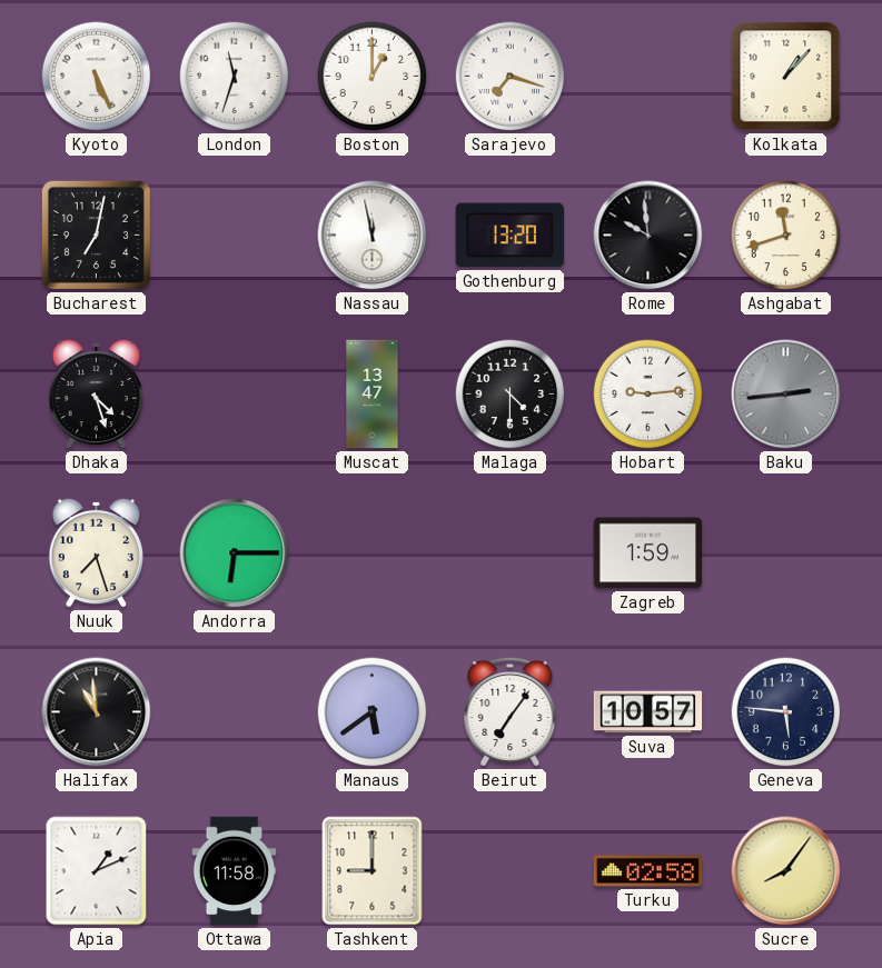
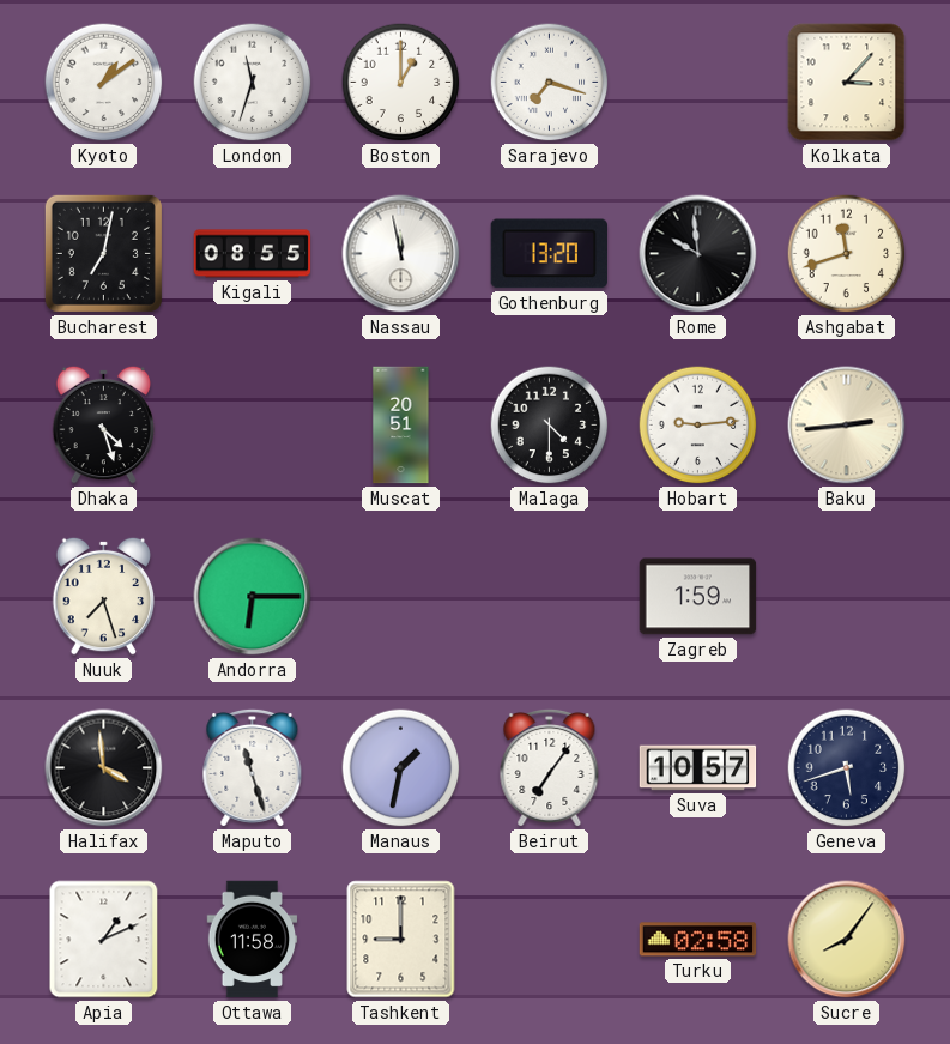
Kyoto: 5:26 -> 1:09
Kolkata: 1:07 -> 3:07
Kigali: none -> 08:55
Muscat: 13:47 -> 20:51
Baku dial: grey -> cream
Halifax: 10:59 -> 3:59
Maputo: none -> 11:27
Manaus: 5:39 -> 1:32
Geneva: 5:46 -> 5:42
